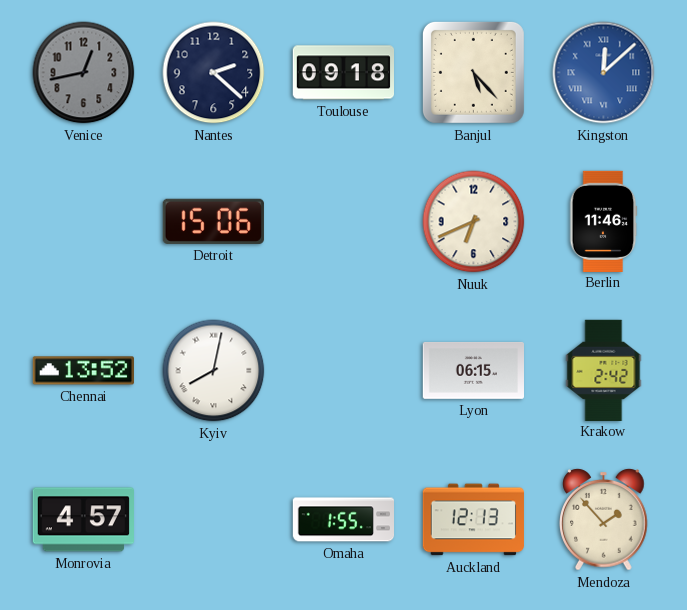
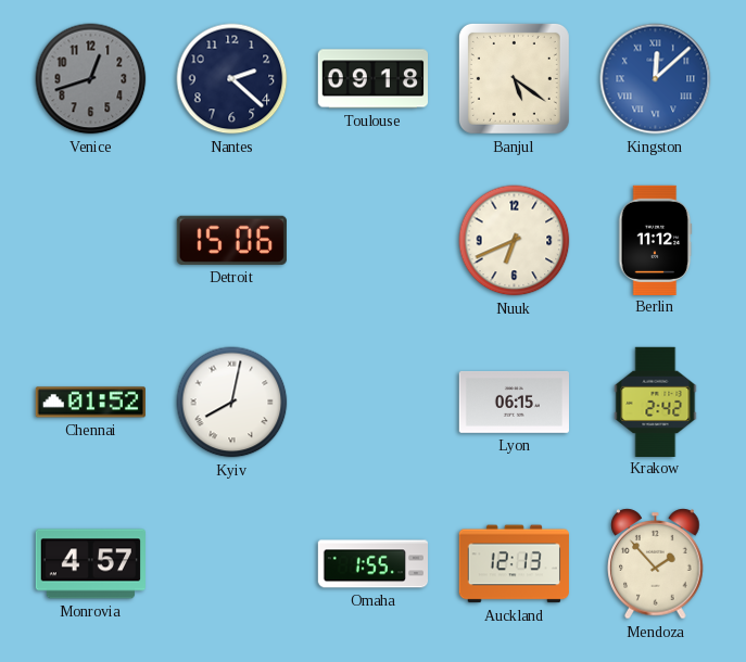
Venice: 12:43 -> 12:42
Banjul: 5:23 -> 5:21
Berlin: 11:46 -> 11:12
Chennai: 13:52 -> 01:52
